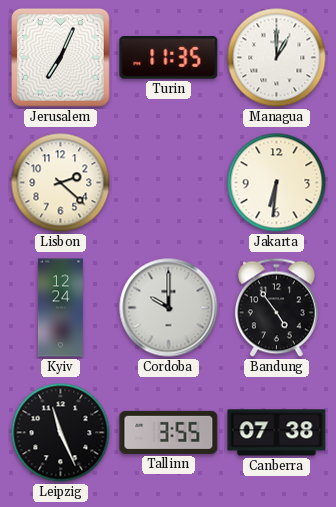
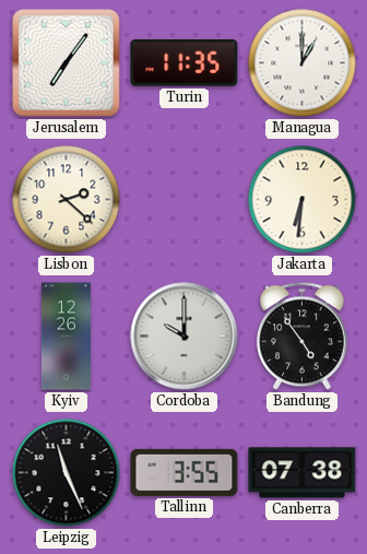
Jerusalem: 7:04 -> 7:06
Kyiv: 12:24 -> 12:26
